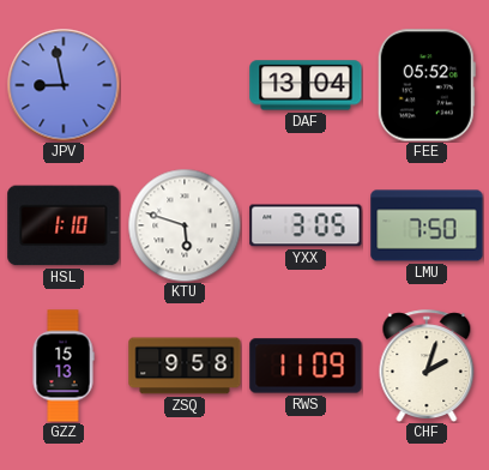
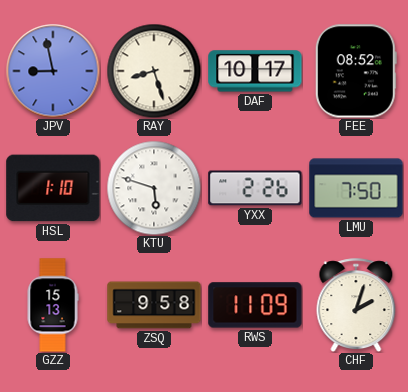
RAY: none -> 8:27
DAF: 13:04 -> 10:17
FEE: 05:52 -> 08:52
YXX: 3:05 -> 2:26
